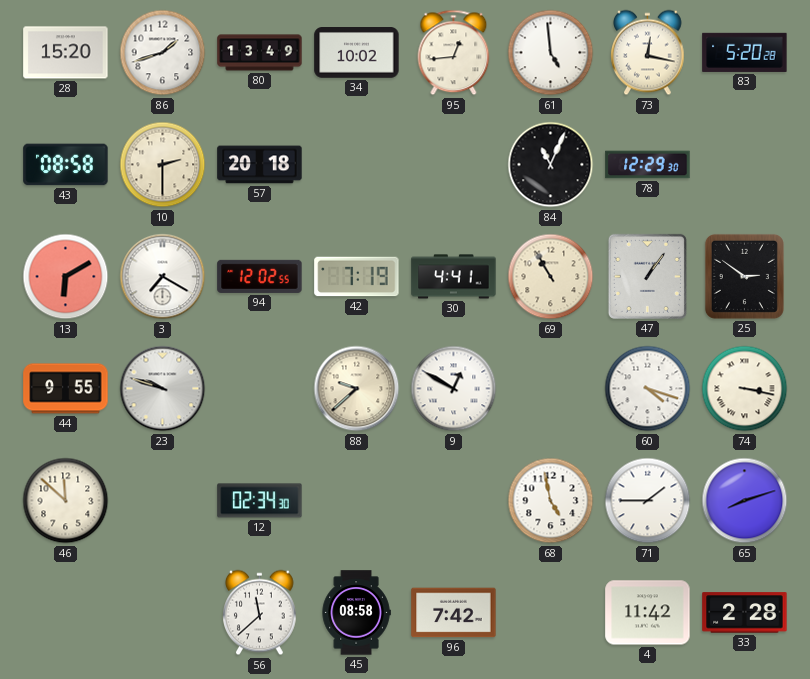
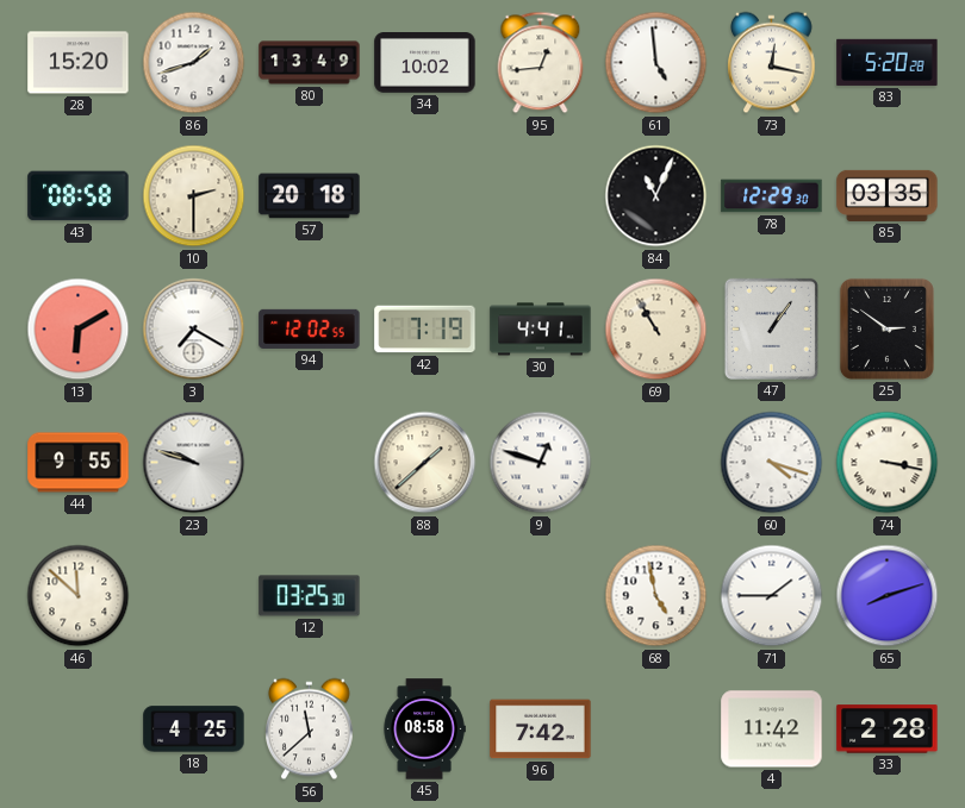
85: none -> 03:35
88: 9:38 -> 1:38
9: 12:50 -> 12:48
12: 02:34 -> 03:25
18: none -> 4:25
